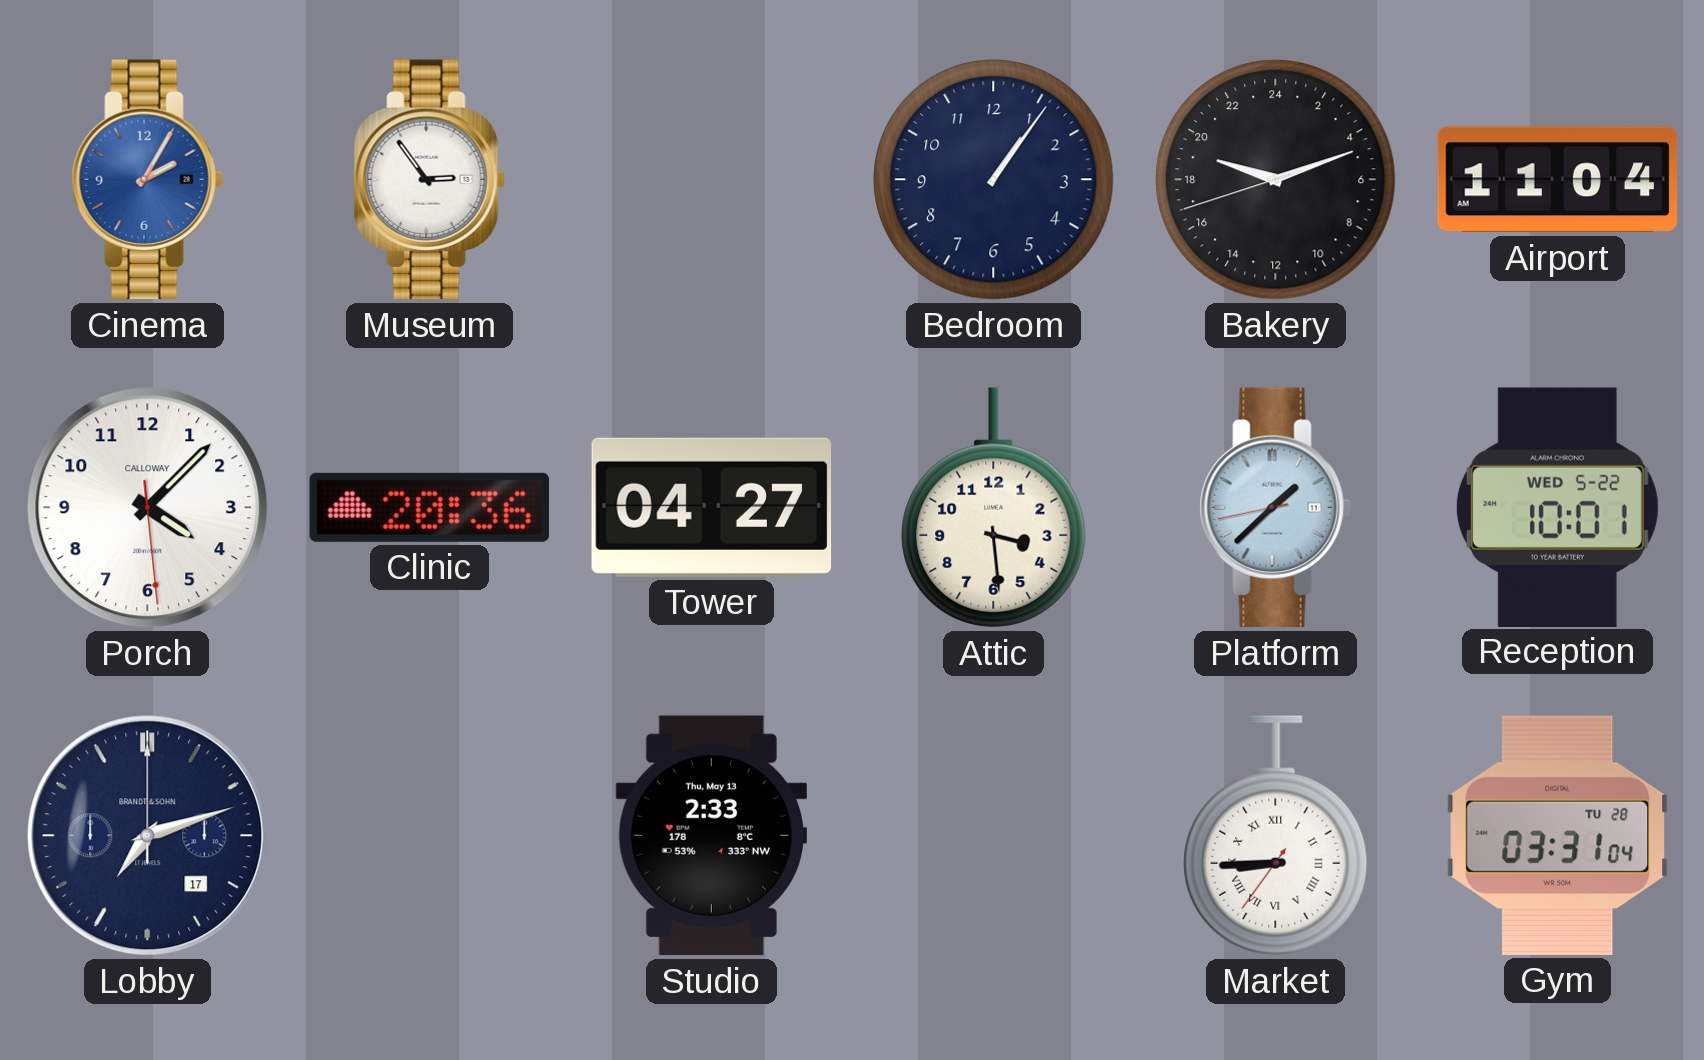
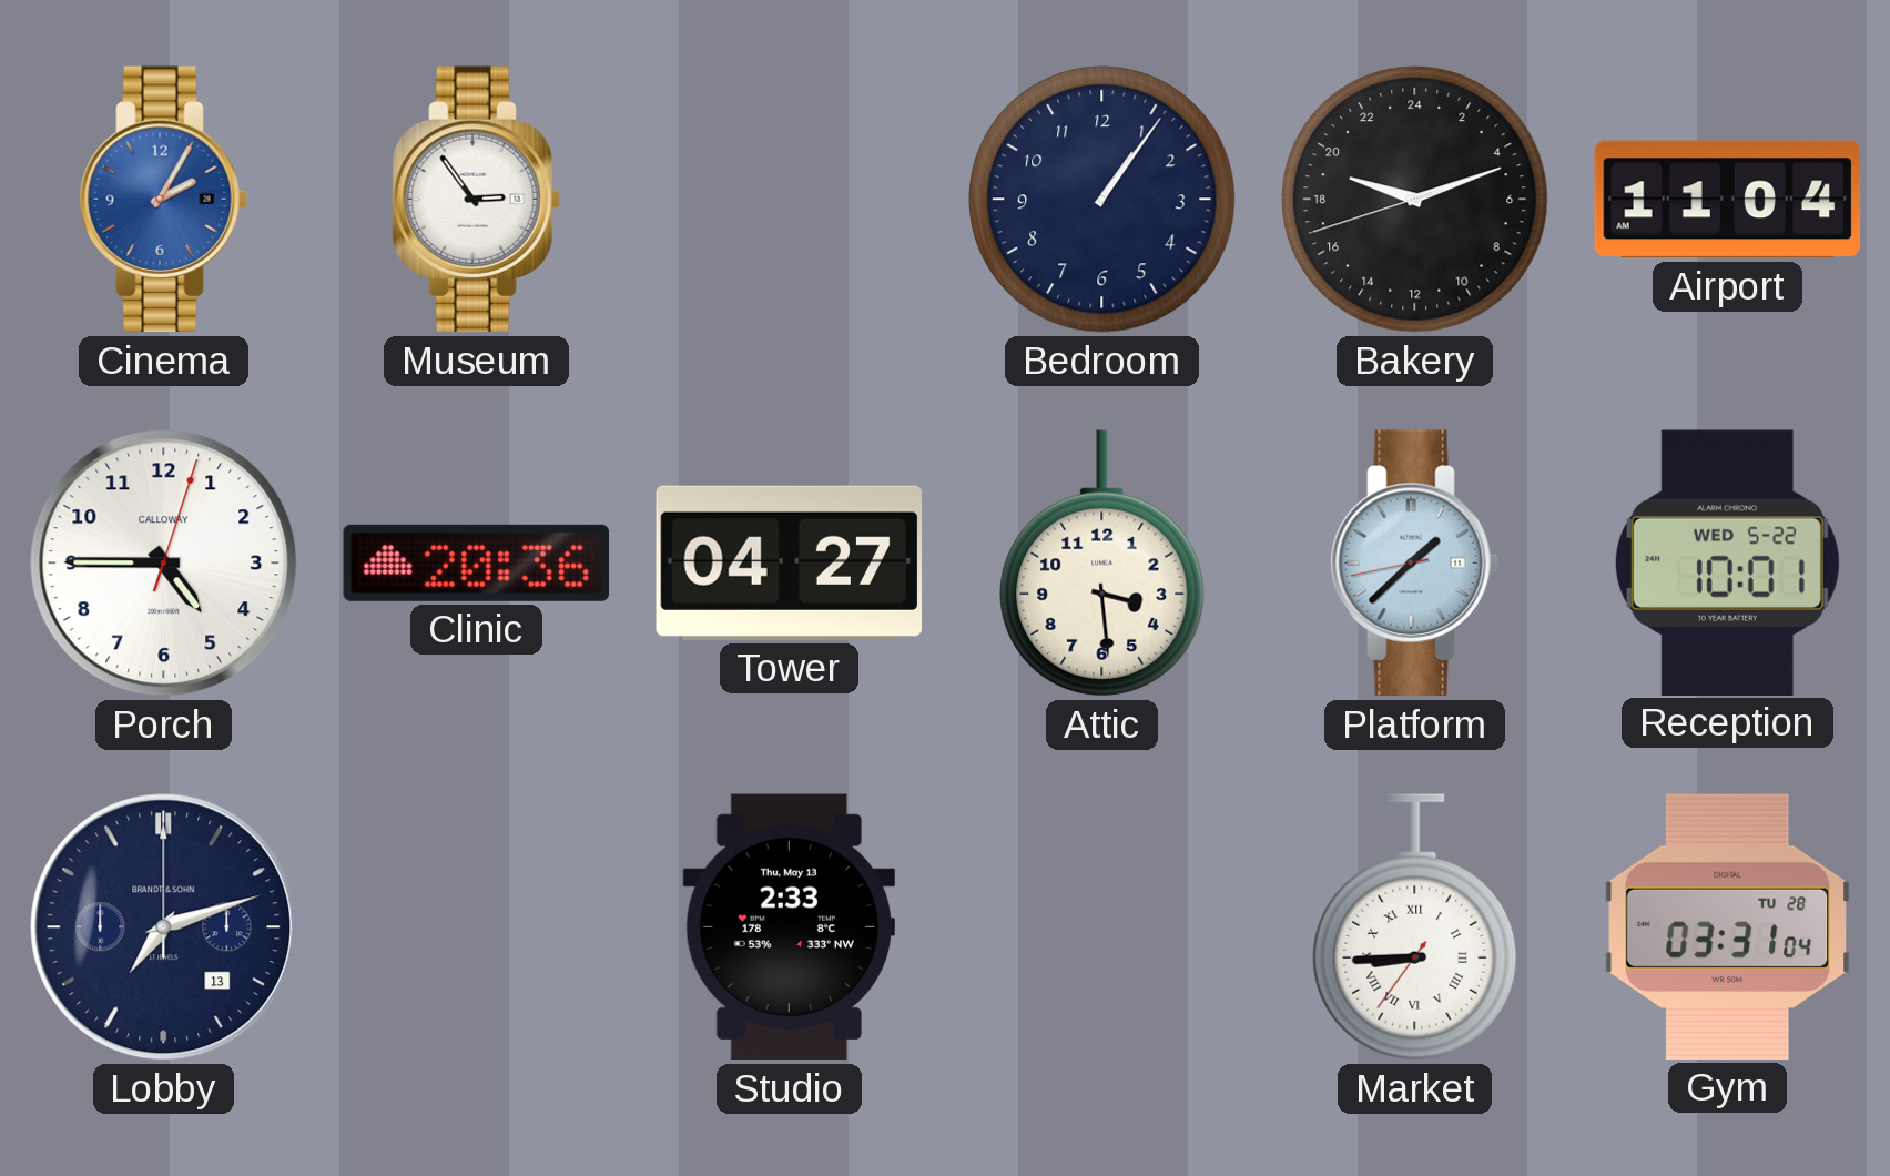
Porch: 4:07 -> 4:45
Lobby date: 17 -> 13
